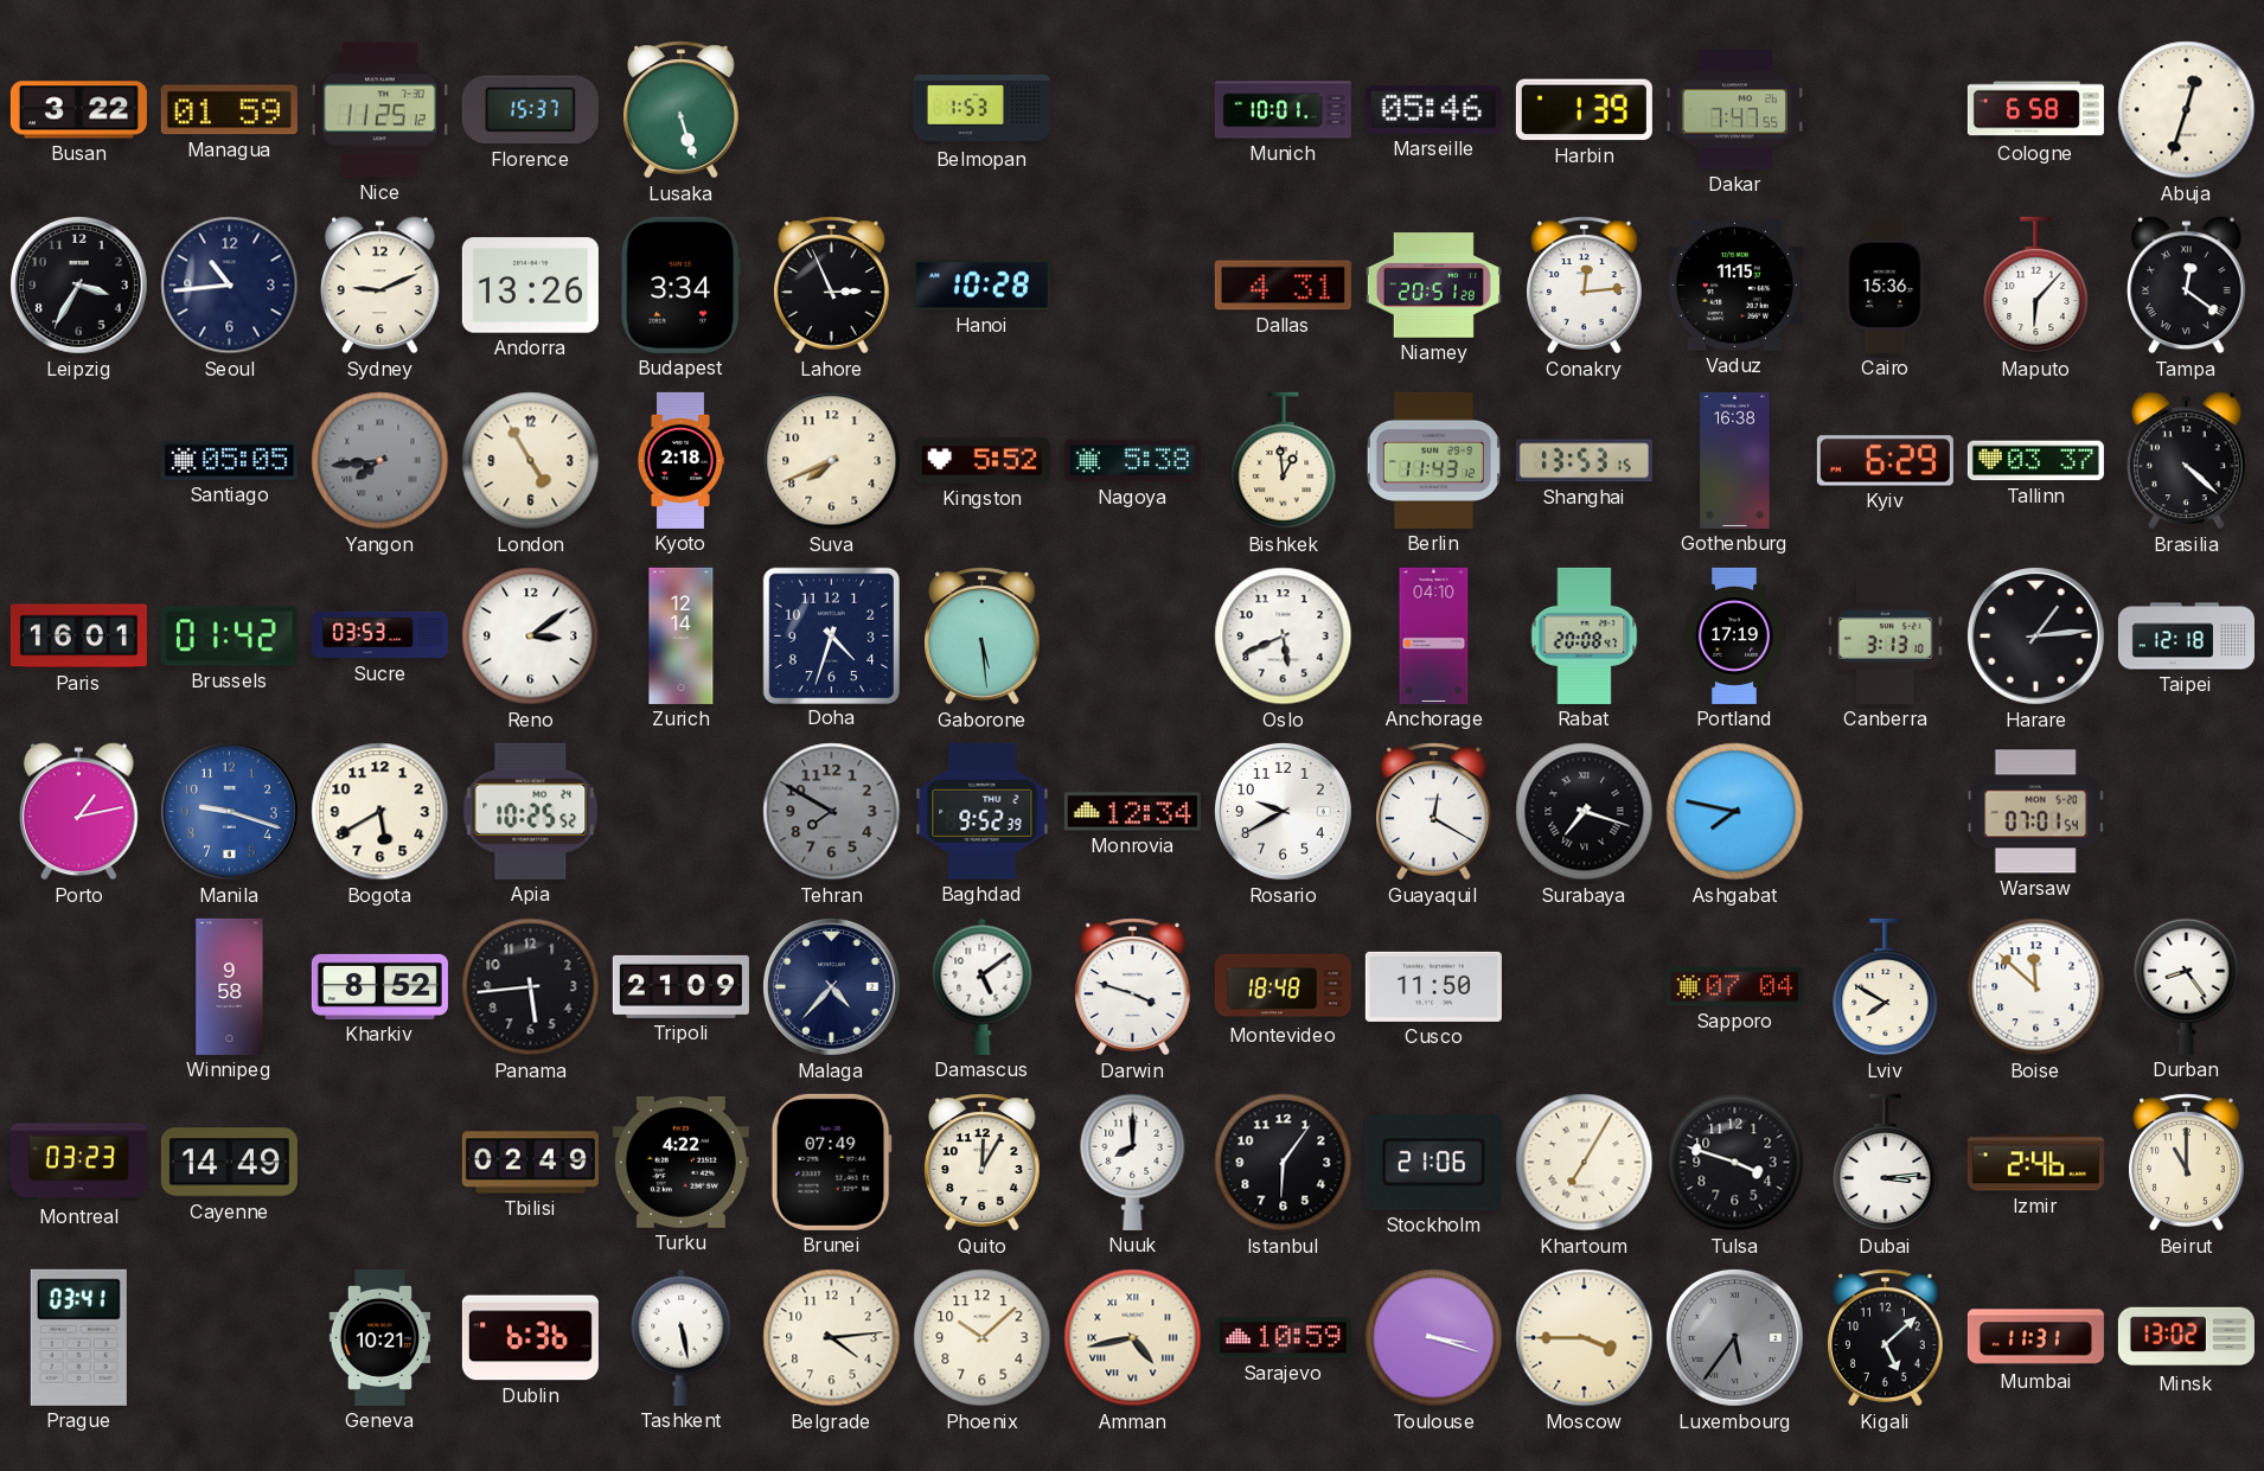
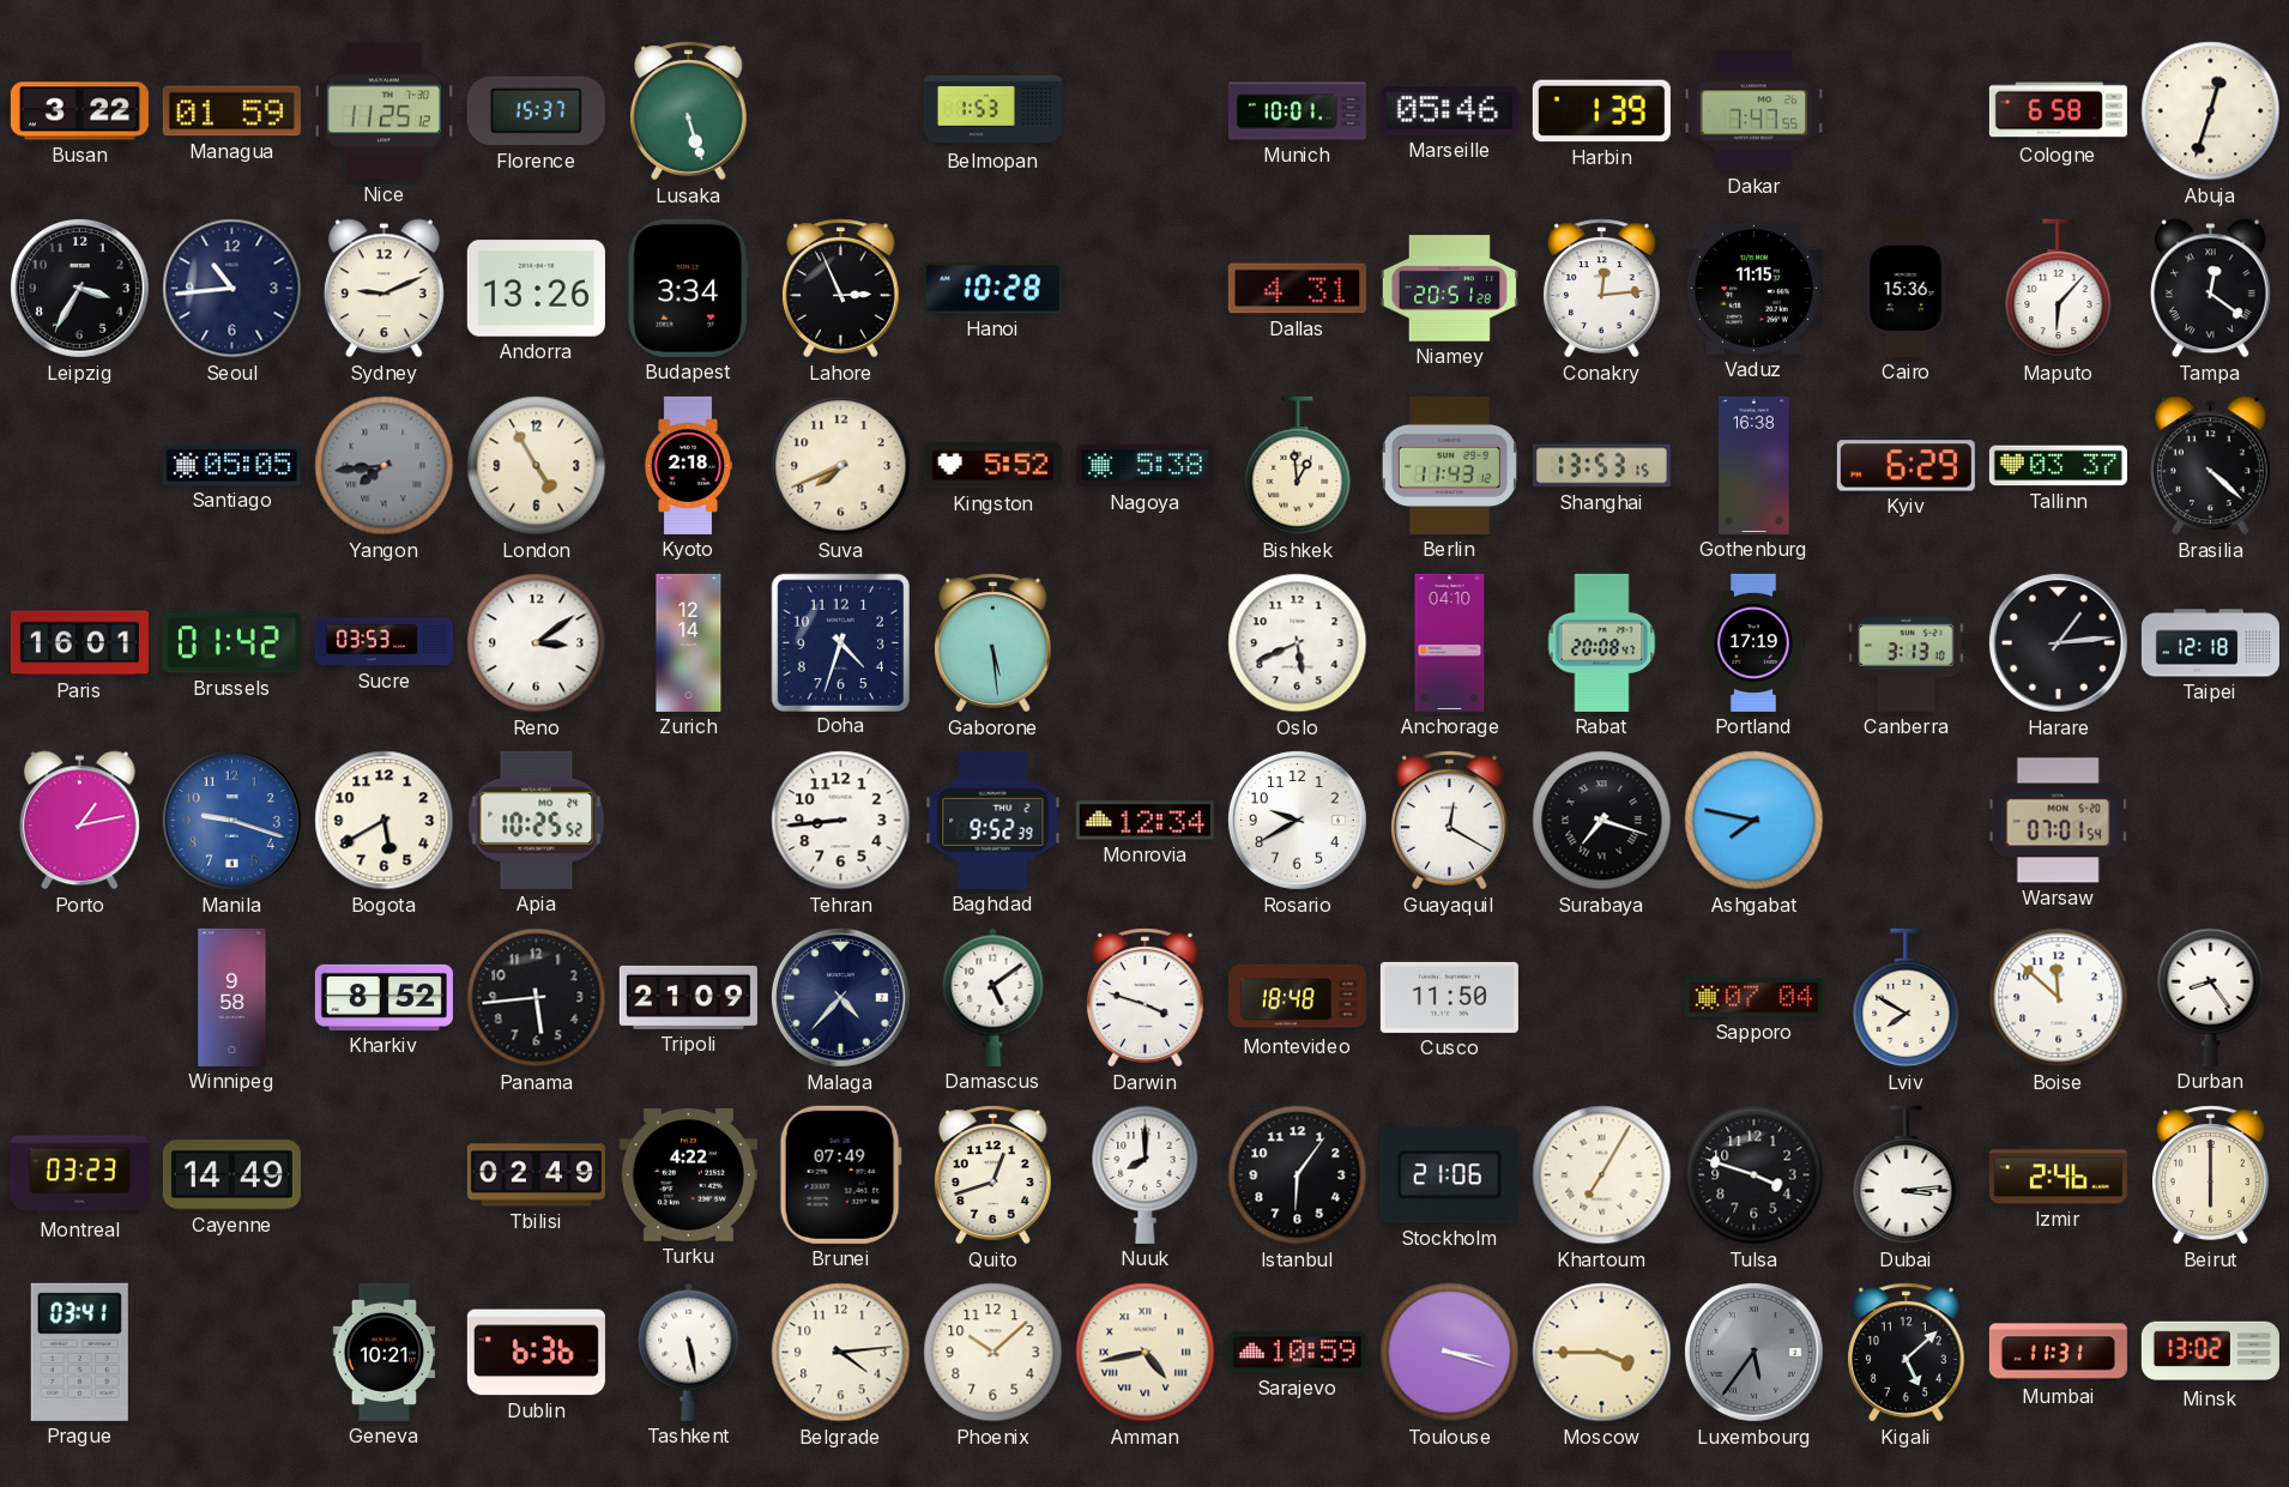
Tehran: 7:50 -> 8:44
Tehran dial: grey -> white
Quito: 12:05 -> 12:42
Beirut: 11:00 -> 6:00
